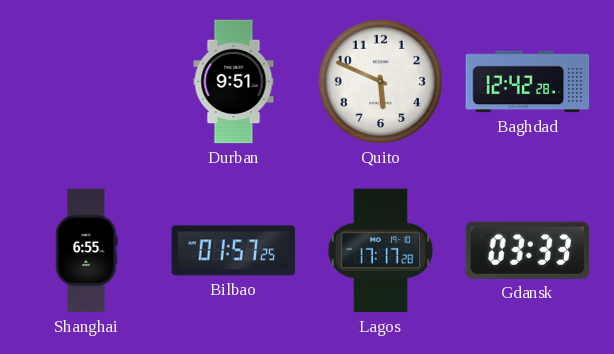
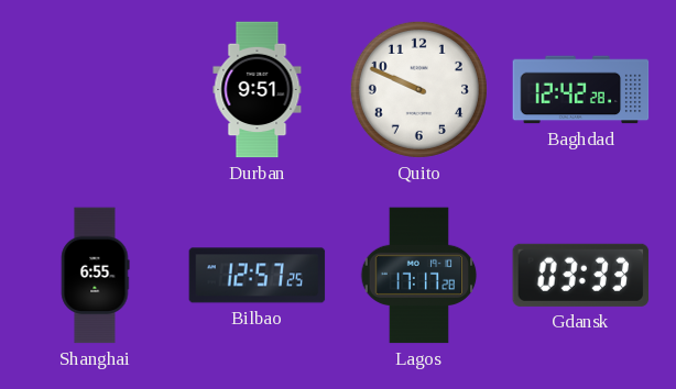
Quito: 5:49 -> 9:49
Bilbao: 01:57 -> 12:57
